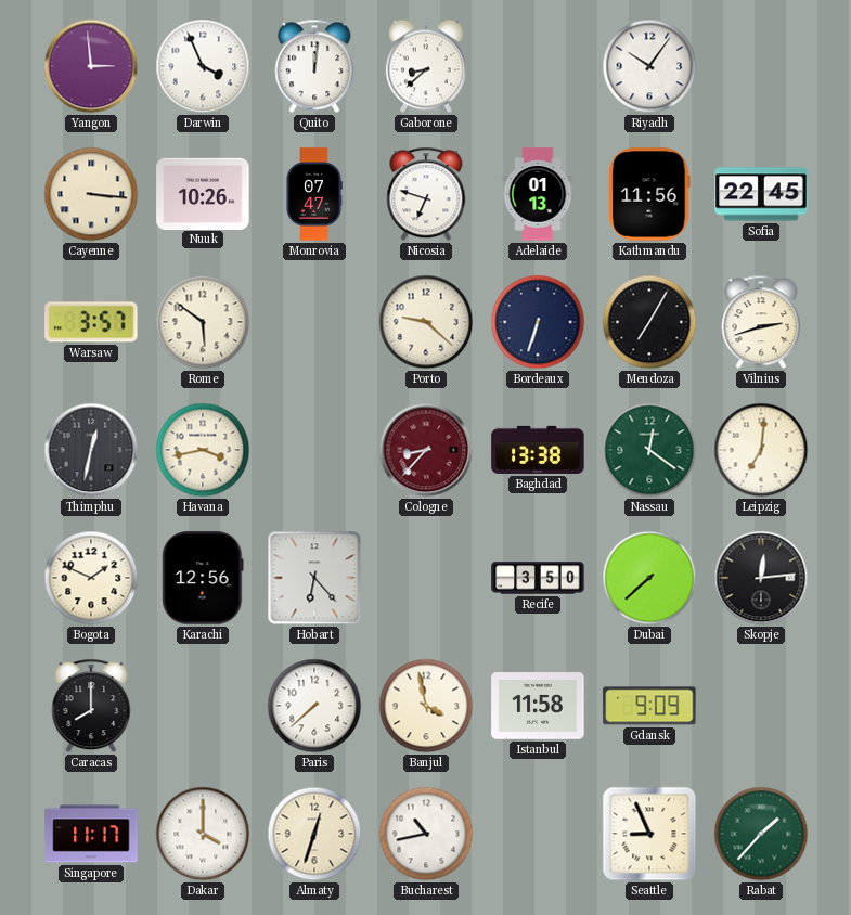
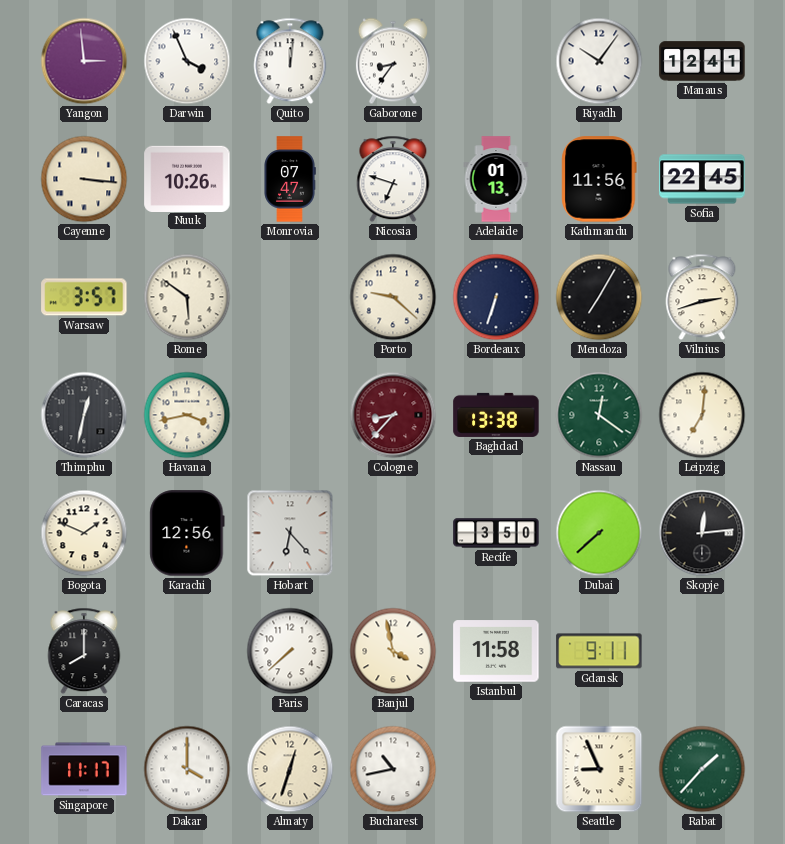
Gaborone: 8:38 -> 8:36
Manaus: none -> 12:41
Gdansk: 9:09 -> 9:11
